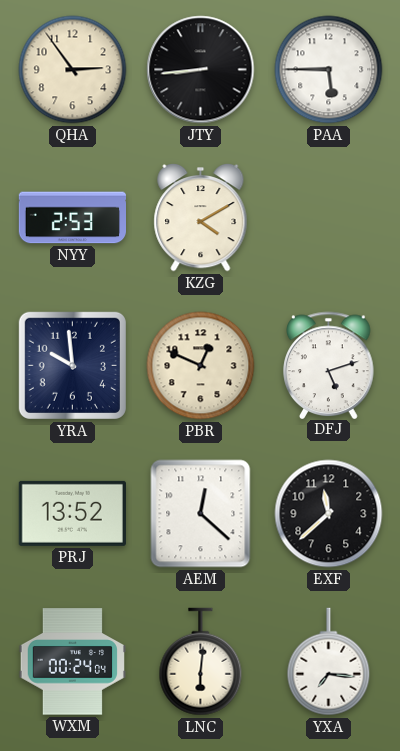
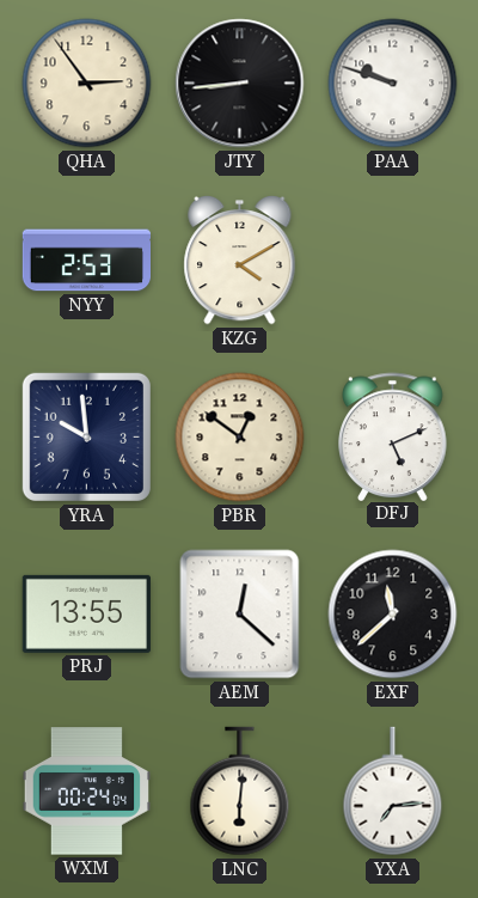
PAA: 5:45 -> 9:48
PBR: 12:49 -> 12:51
DFJ: 5:12 -> 5:11
PRJ: 13:52 -> 13:55
YXA: 7:16 -> 7:14
